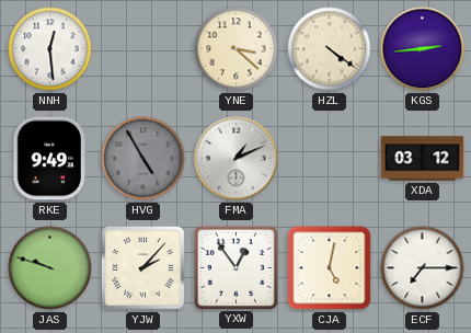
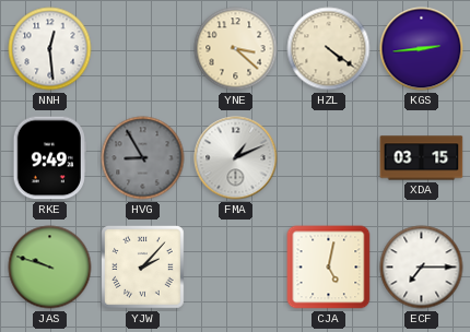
HVG: 4:55 -> 8:55
XDA: 03:12 -> 03:15
YXW: 12:54 -> none
